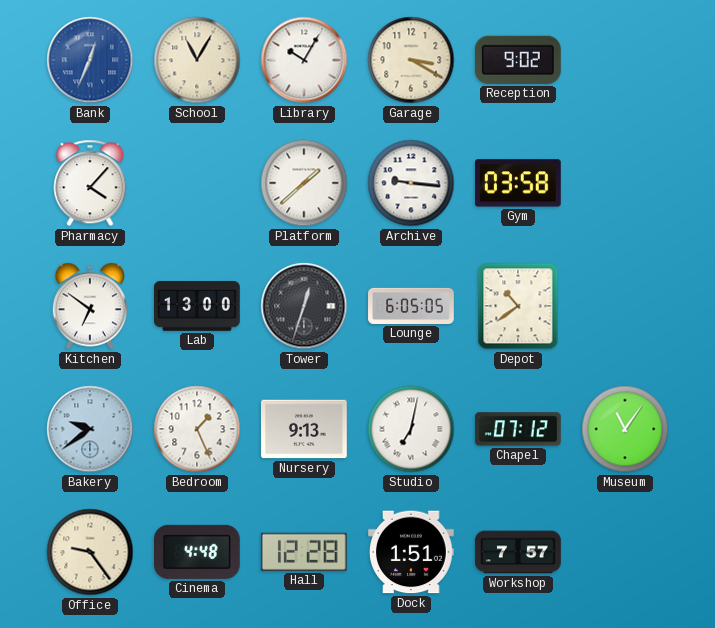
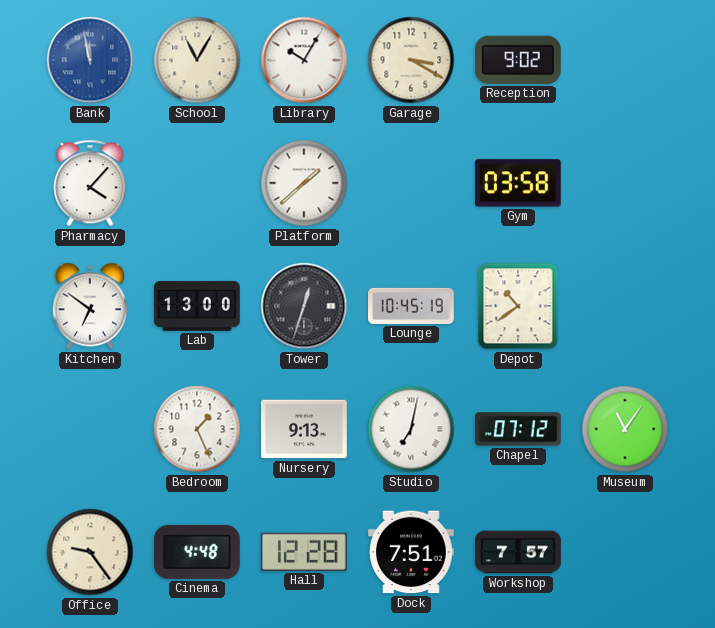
Bank: 12:34 -> 11:58
Archive: 9:16 -> none
Lounge: 6:05 -> 10:45
Bakery: 9:39 -> none
Dock: 1:51 -> 7:51
